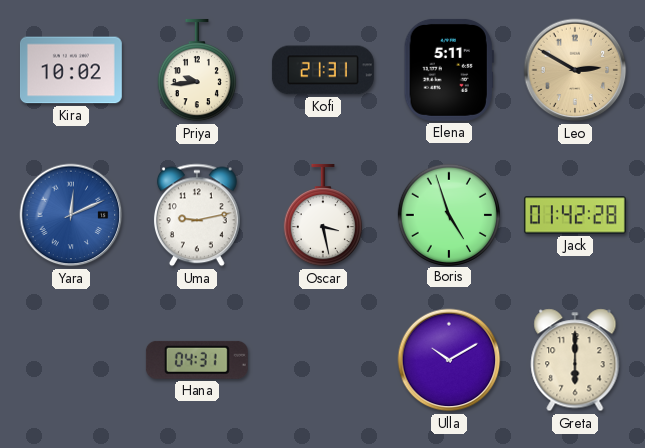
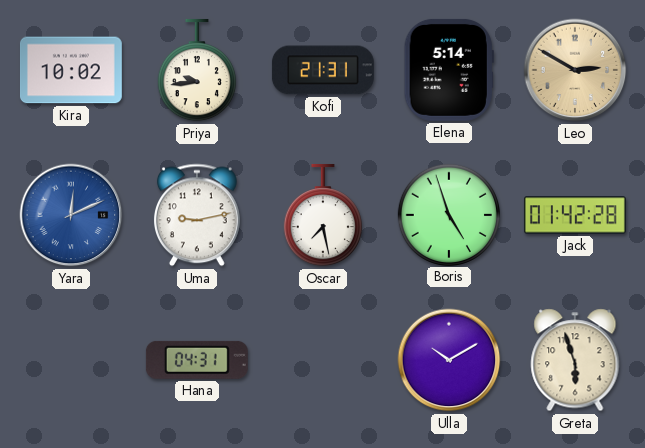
Elena: 5:11 -> 5:14
Oscar: 3:28 -> 7:28
Greta: 6:00 -> 5:57
